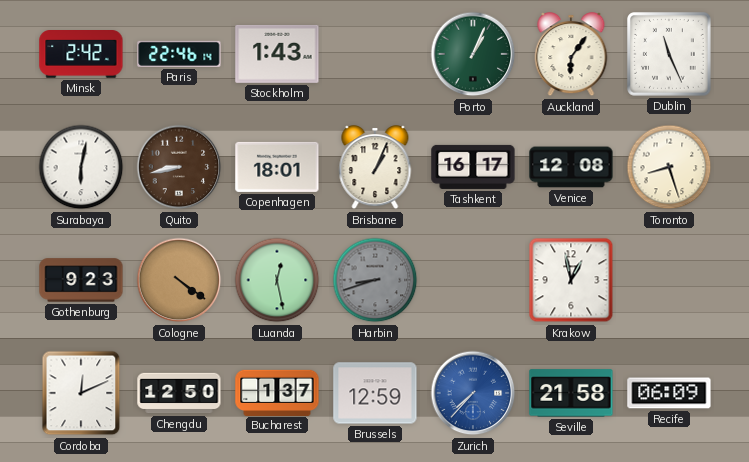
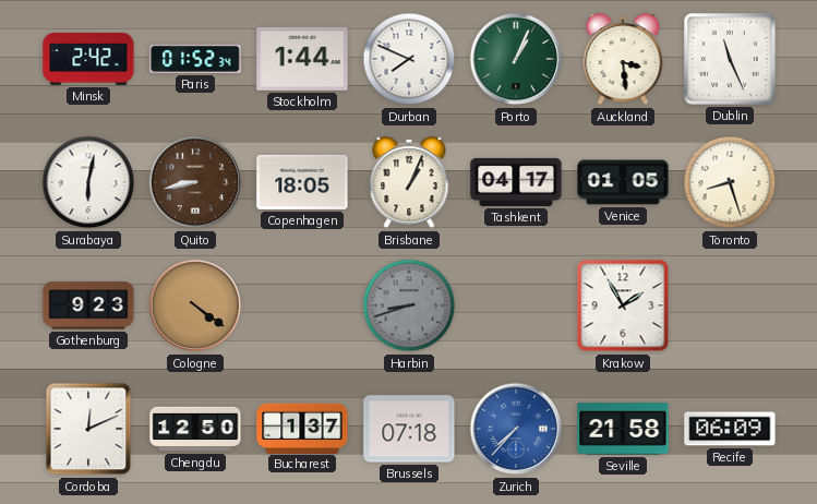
Paris: 22:46 -> 01:52
Stockholm: 1:43 -> 1:44
Durban: none -> 7:49
Auckland: 6:06 -> 3:29
Copenhagen: 18:01 -> 18:05
Tashkent: 16:17 -> 04:17
Venice: 12:08 -> 01:05
Luanda: 12:28 -> none
Krakow: 12:58 -> 1:55
Brussels: 12:59 -> 07:18
